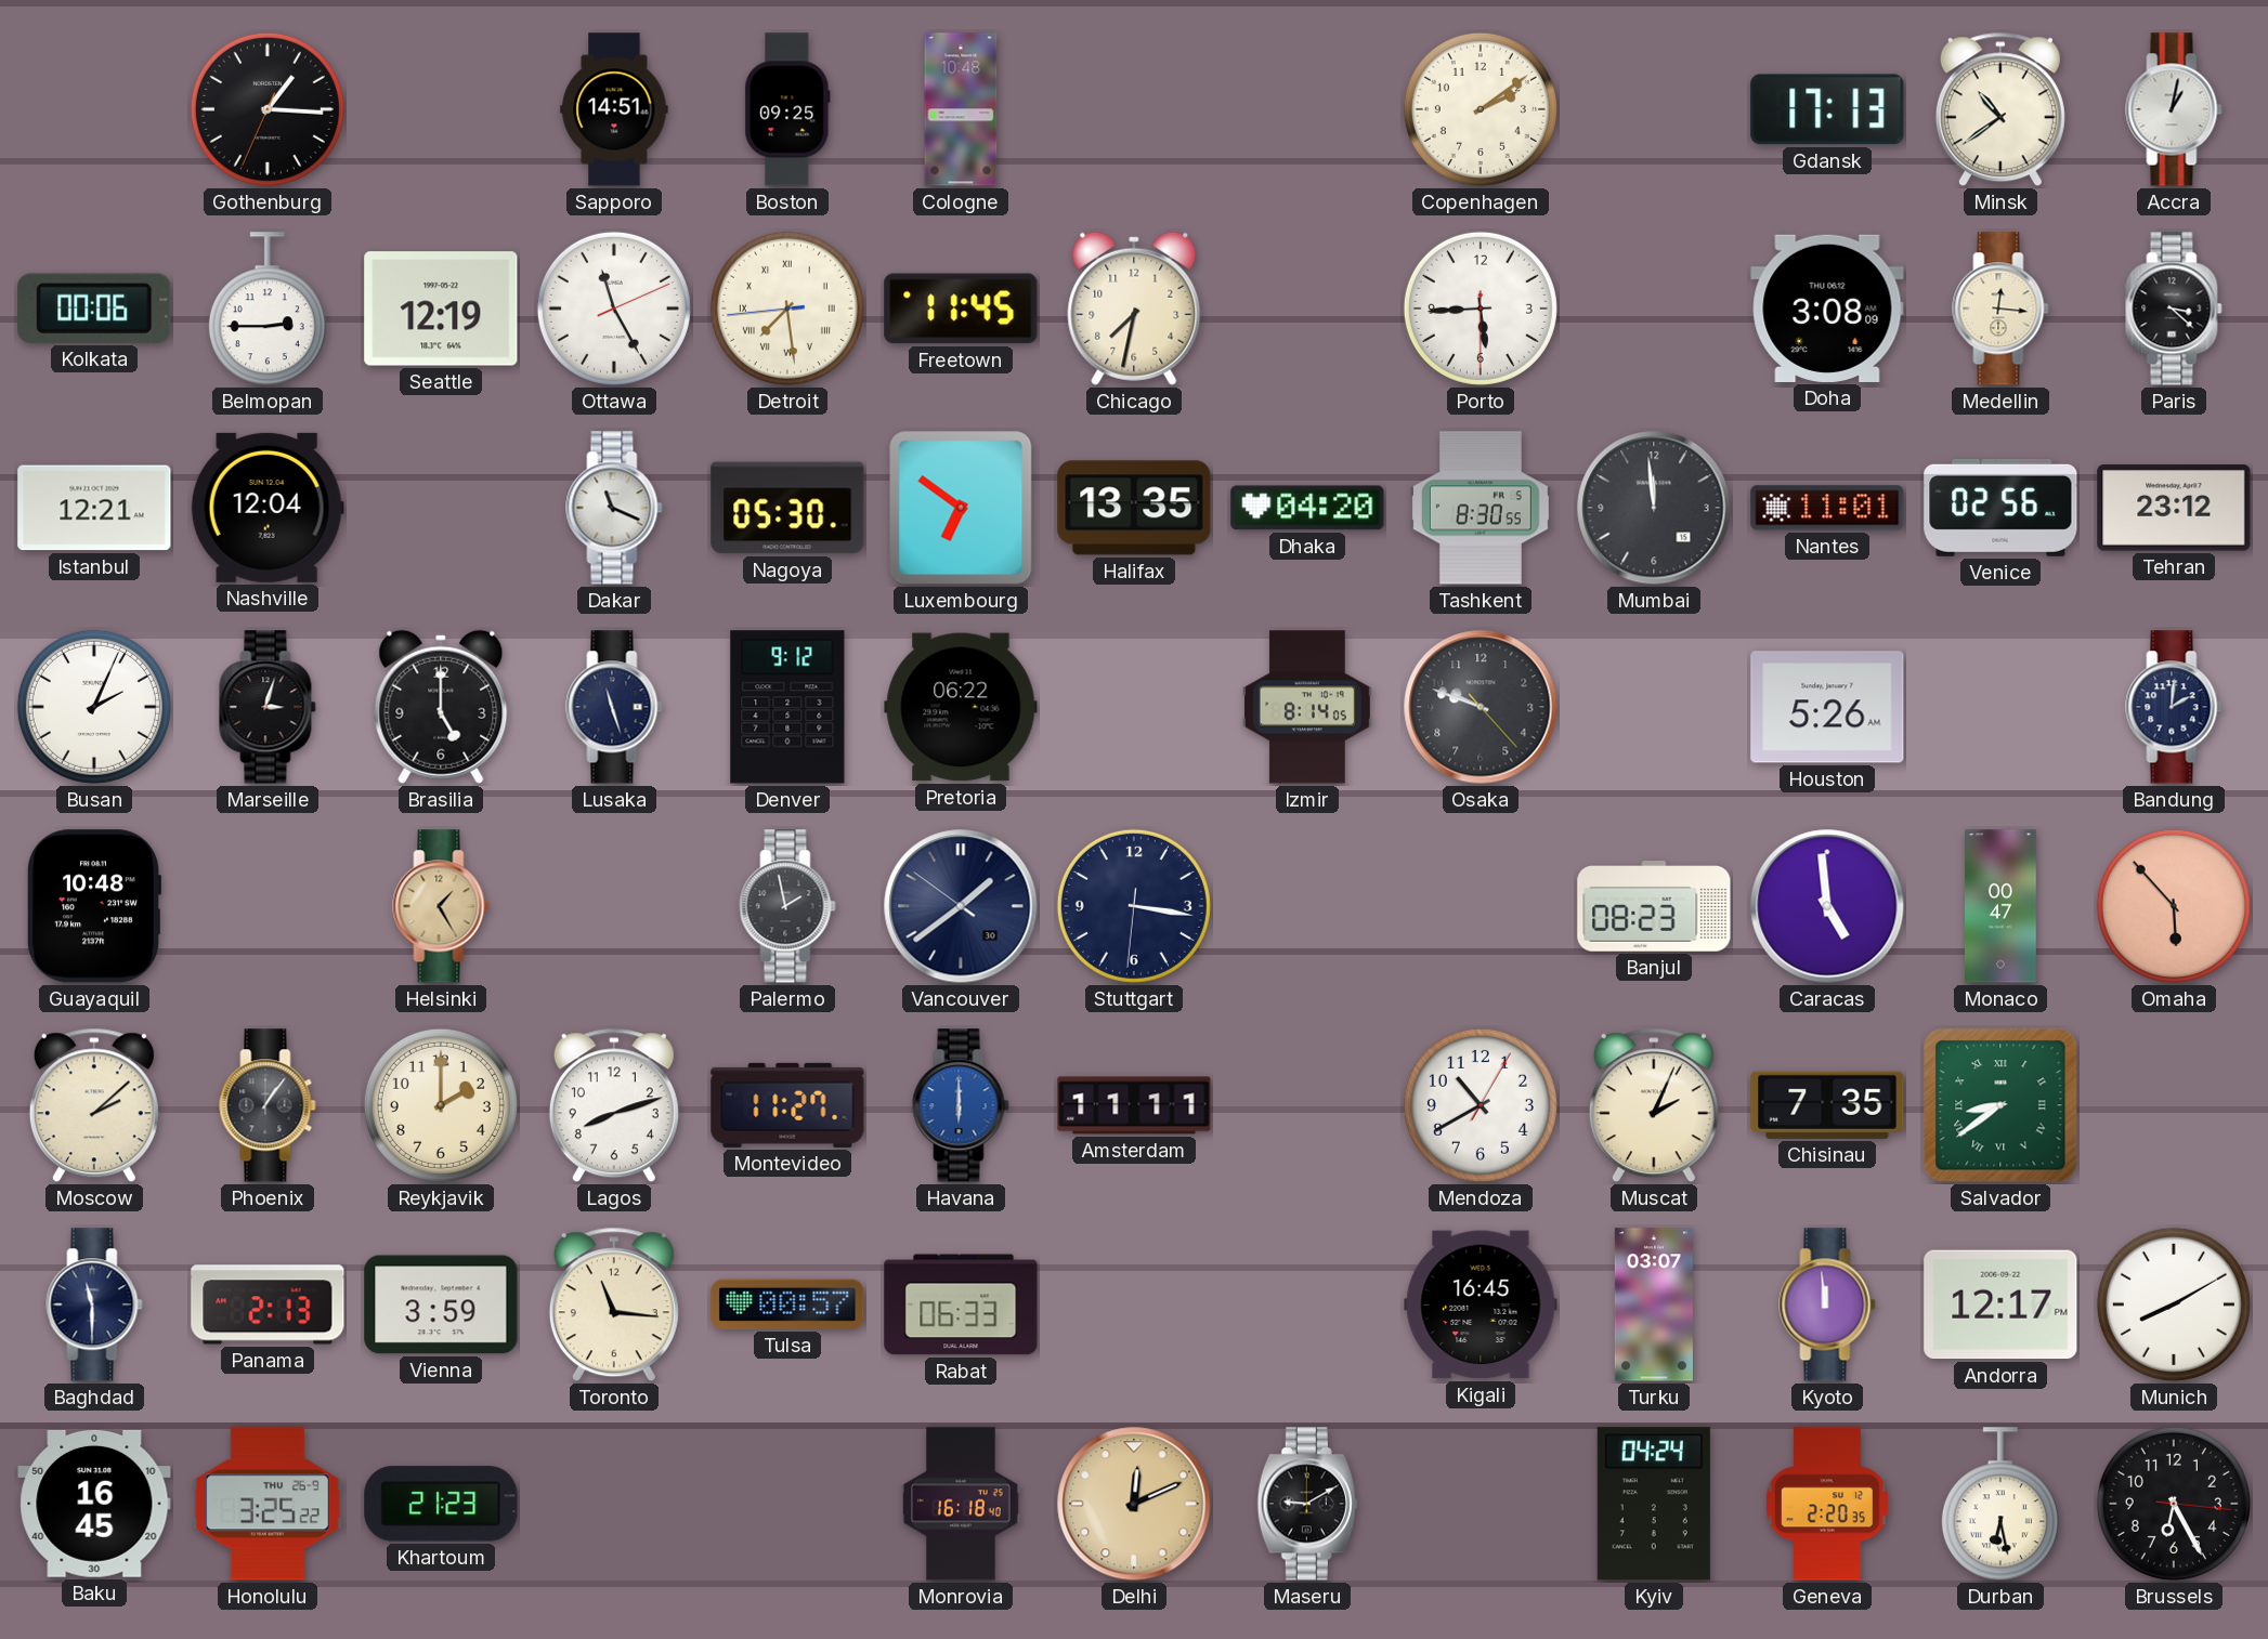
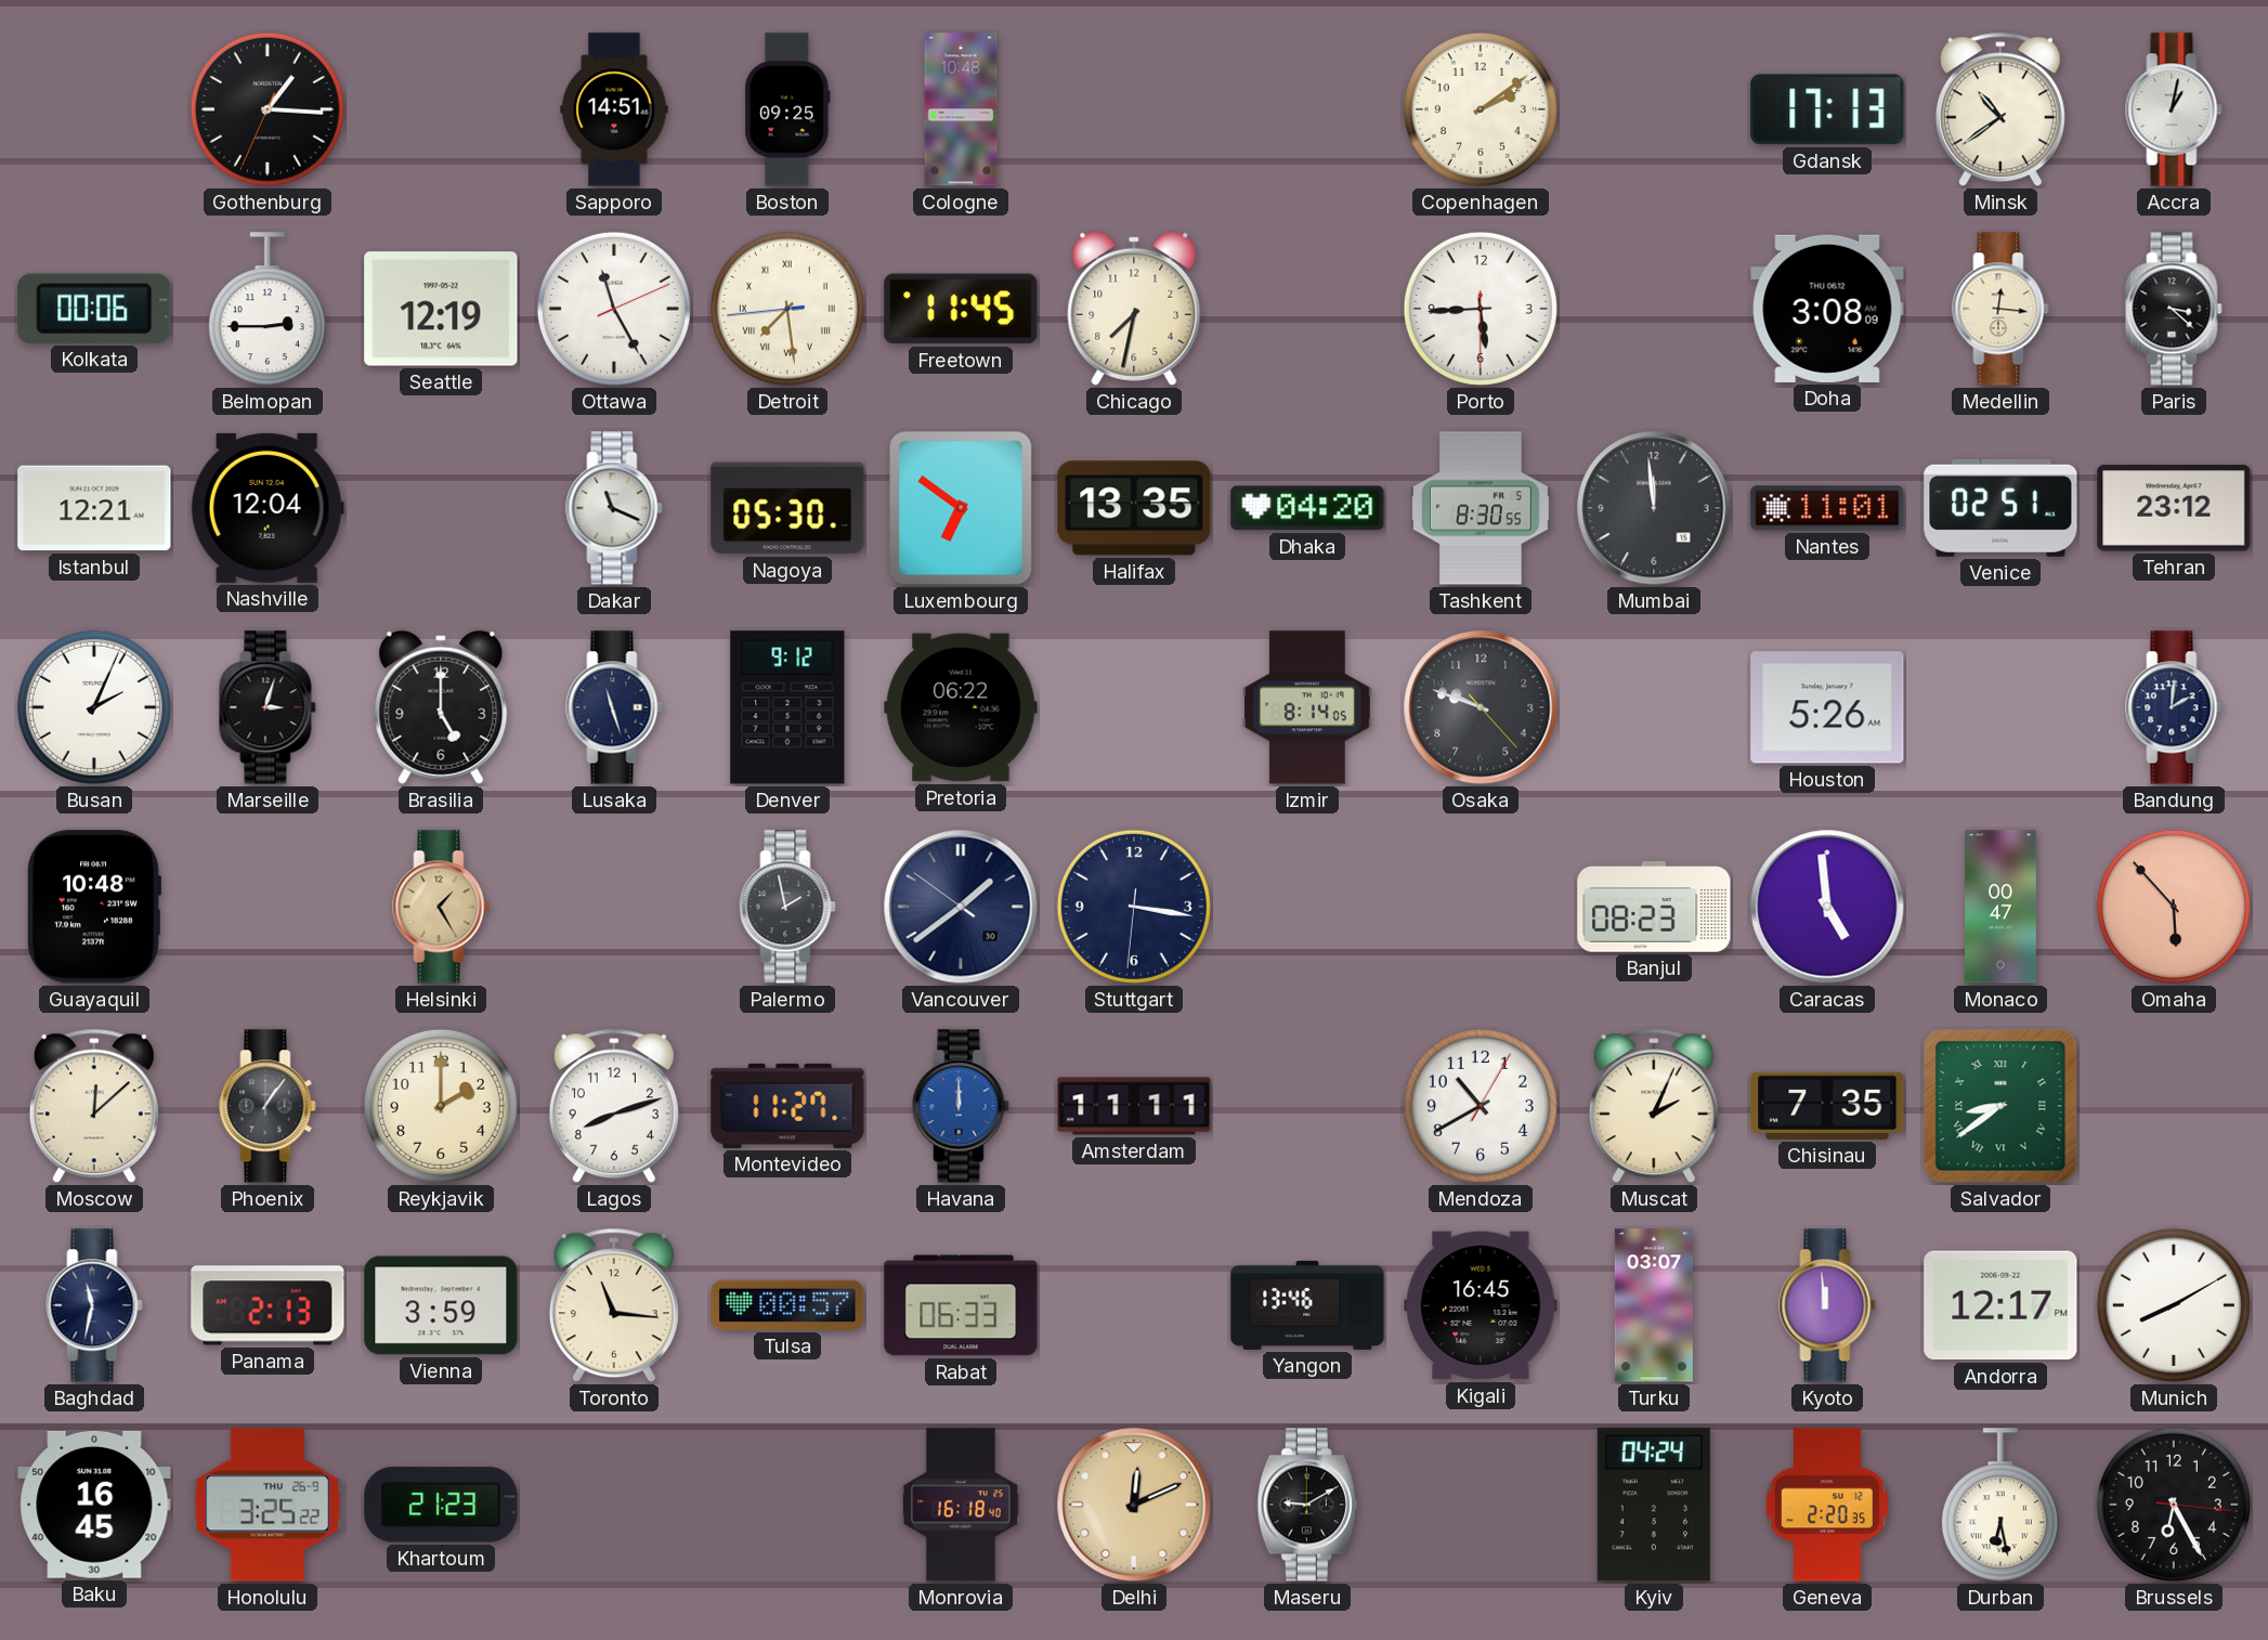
Venice: 02:56 -> 02:51
Moscow: 2:08 -> 12:08
Havana: 6:00 -> 12:00
Baghdad: 11:30 -> 11:32
Yangon: none -> 13:46
